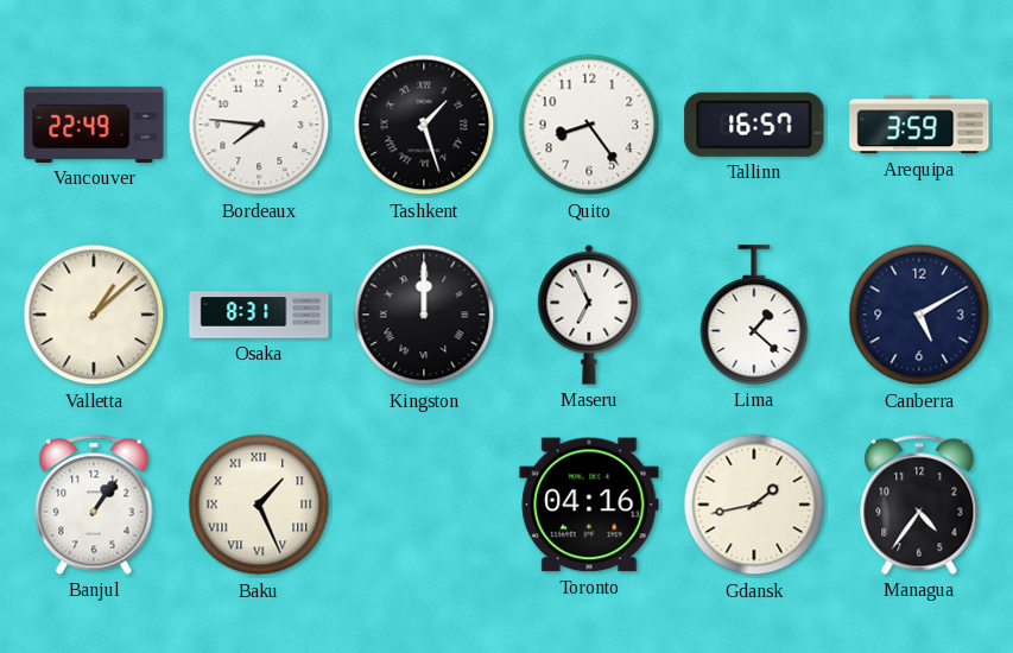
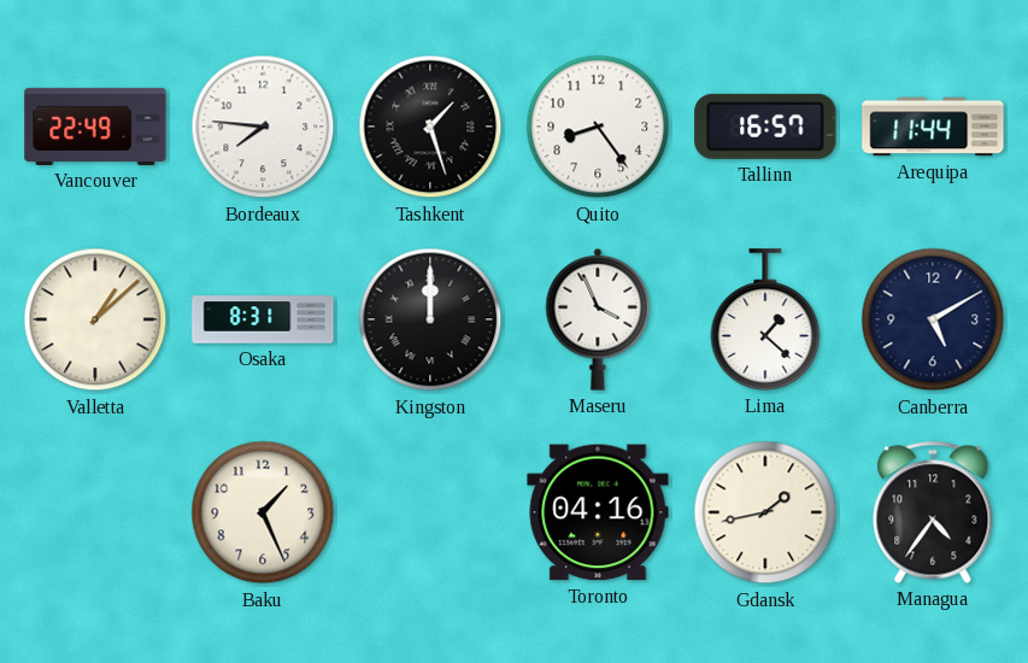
Arequipa: 3:59 -> 11:44
Maseru: 6:56 -> 3:56
Banjul: 1:06 -> none
Baku numerals: Roman -> Arabic
